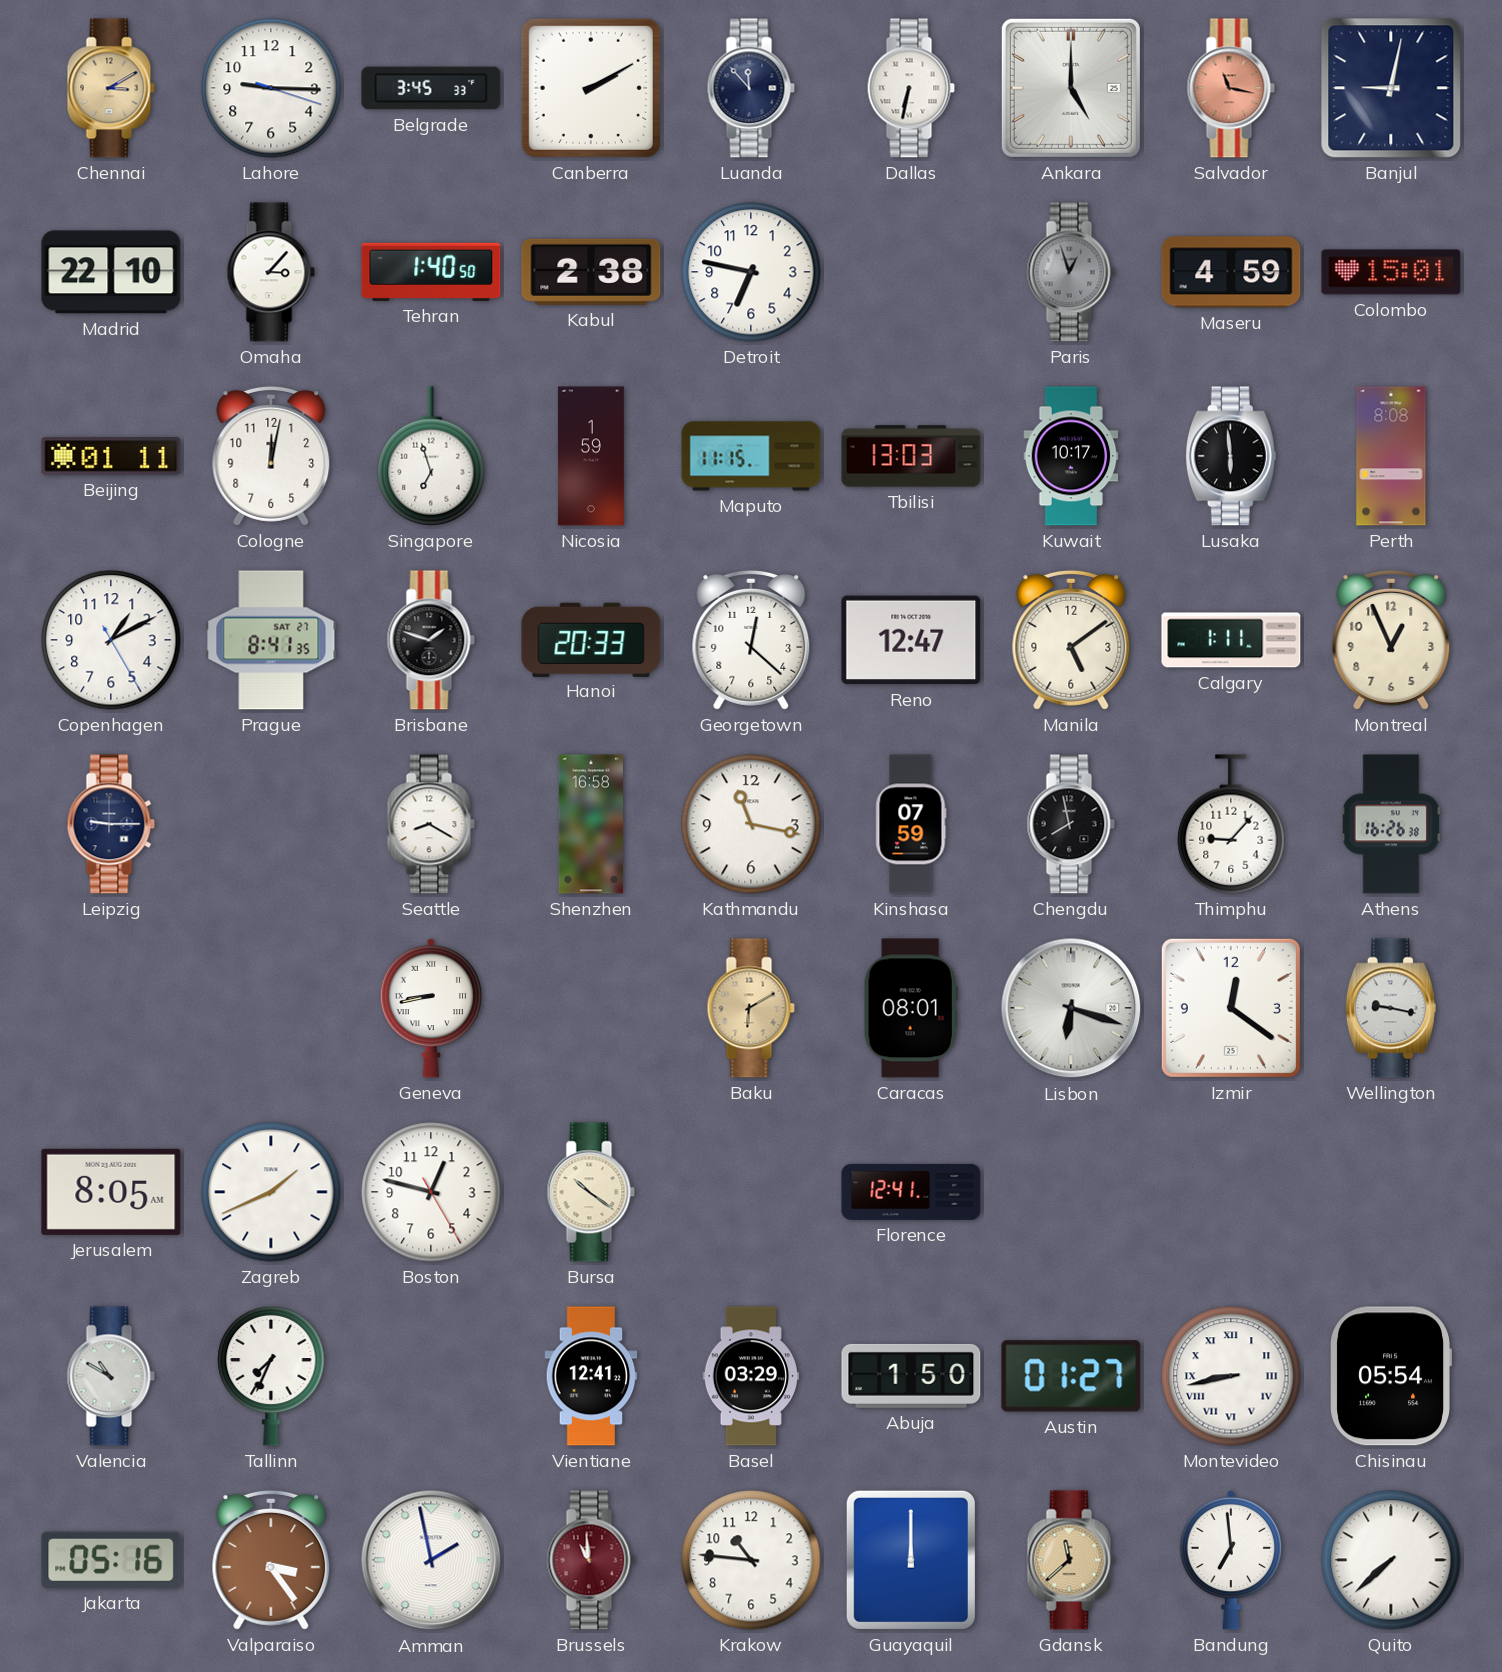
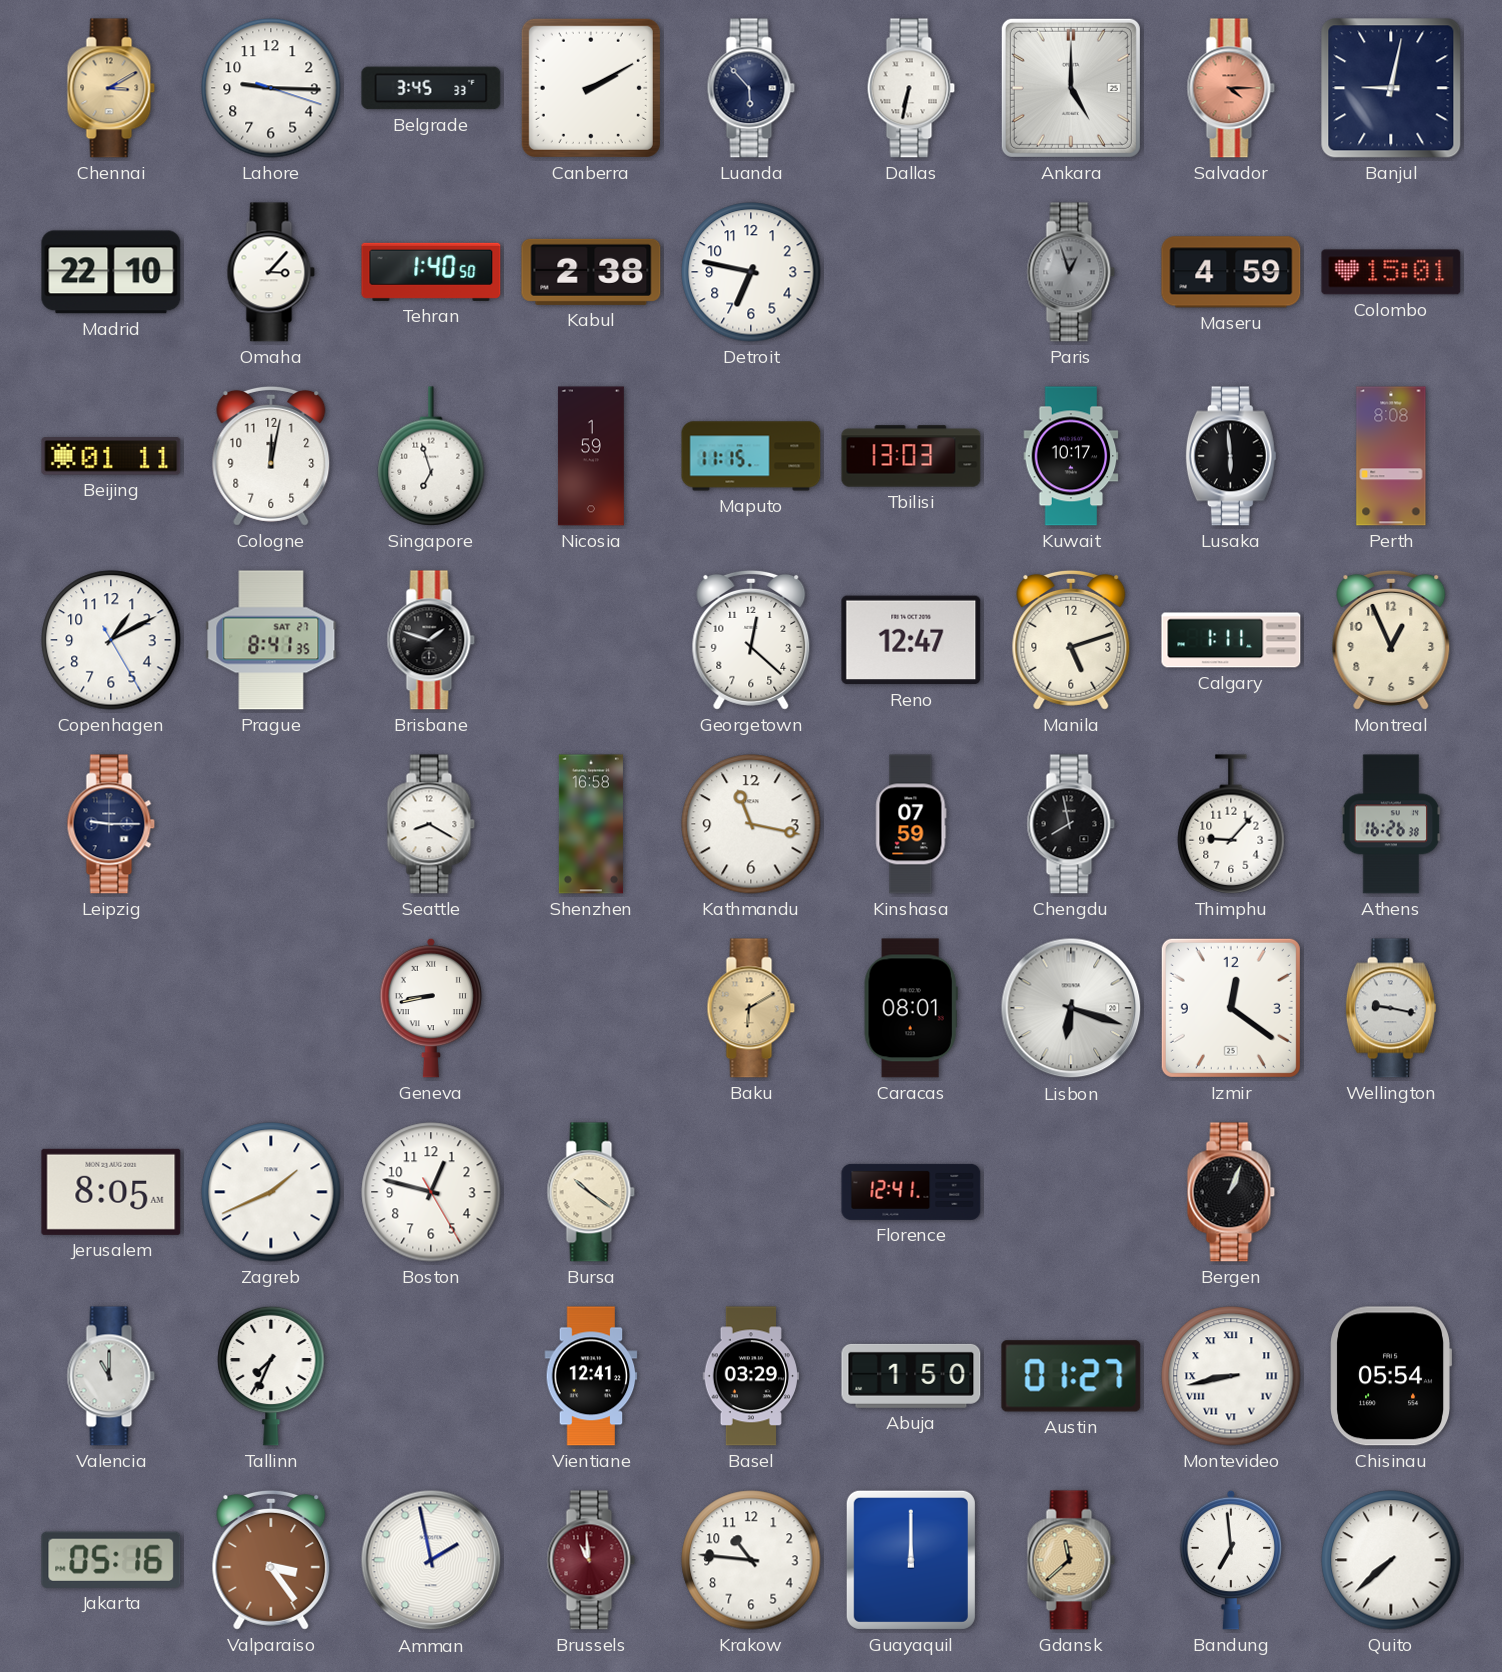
Luanda: 11:53 -> 5:53
Salvador: 11:17 -> 4:15
Hanoi: 20:33 -> none
Manila: 5:09 -> 5:12
Bergen: none -> 1:04
Valencia: 10:50 -> 11:00
